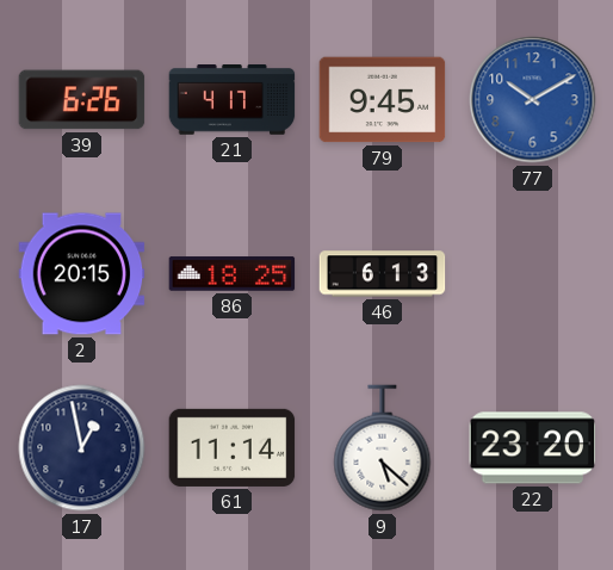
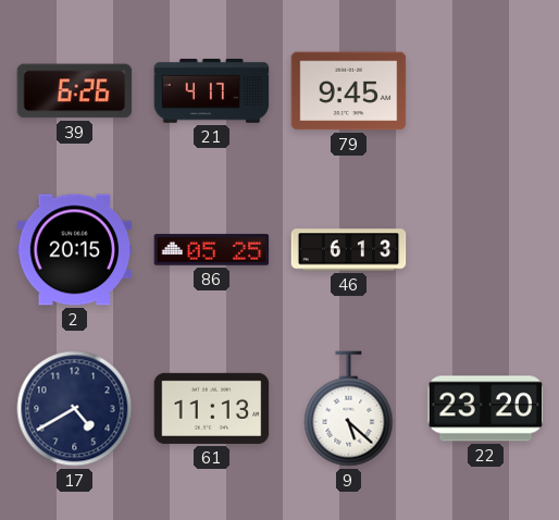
77: 10:10 -> none
86: 18:25 -> 05:25
17: 12:58 -> 4:40
61: 11:14 -> 11:13
